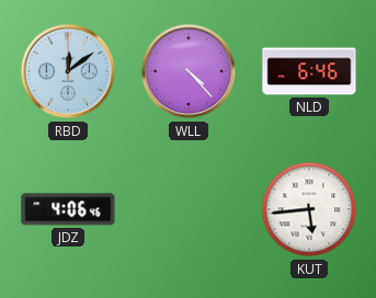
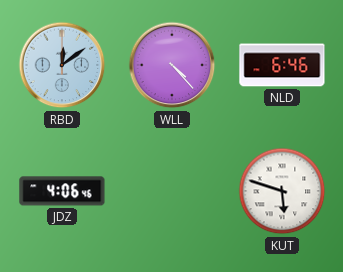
KUT: 5:44 -> 5:48
